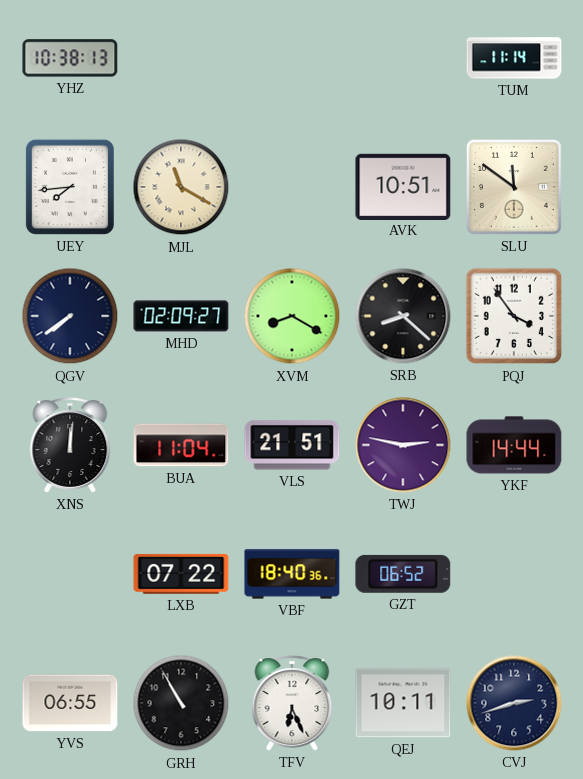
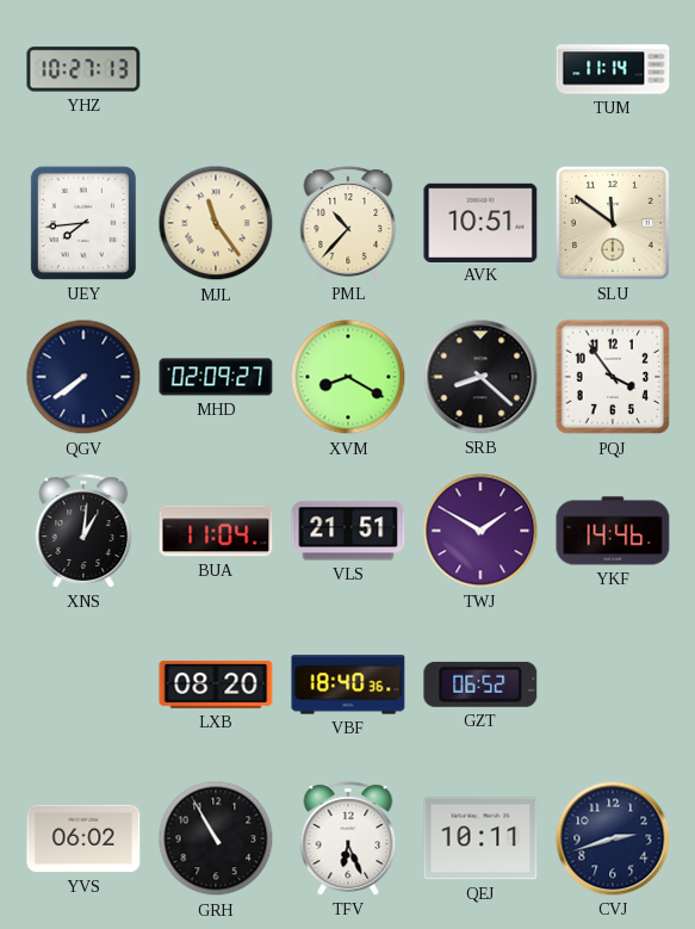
YHZ: 10:38 -> 10:27
MJL: 11:20 -> 11:24
PML: none -> 10:37
XNS: 12:01 -> 1:01
TWJ: 2:47 -> 1:50
YKF: 14:44 -> 14:46
LXB: 07:22 -> 08:20
YVS: 06:55 -> 06:02
